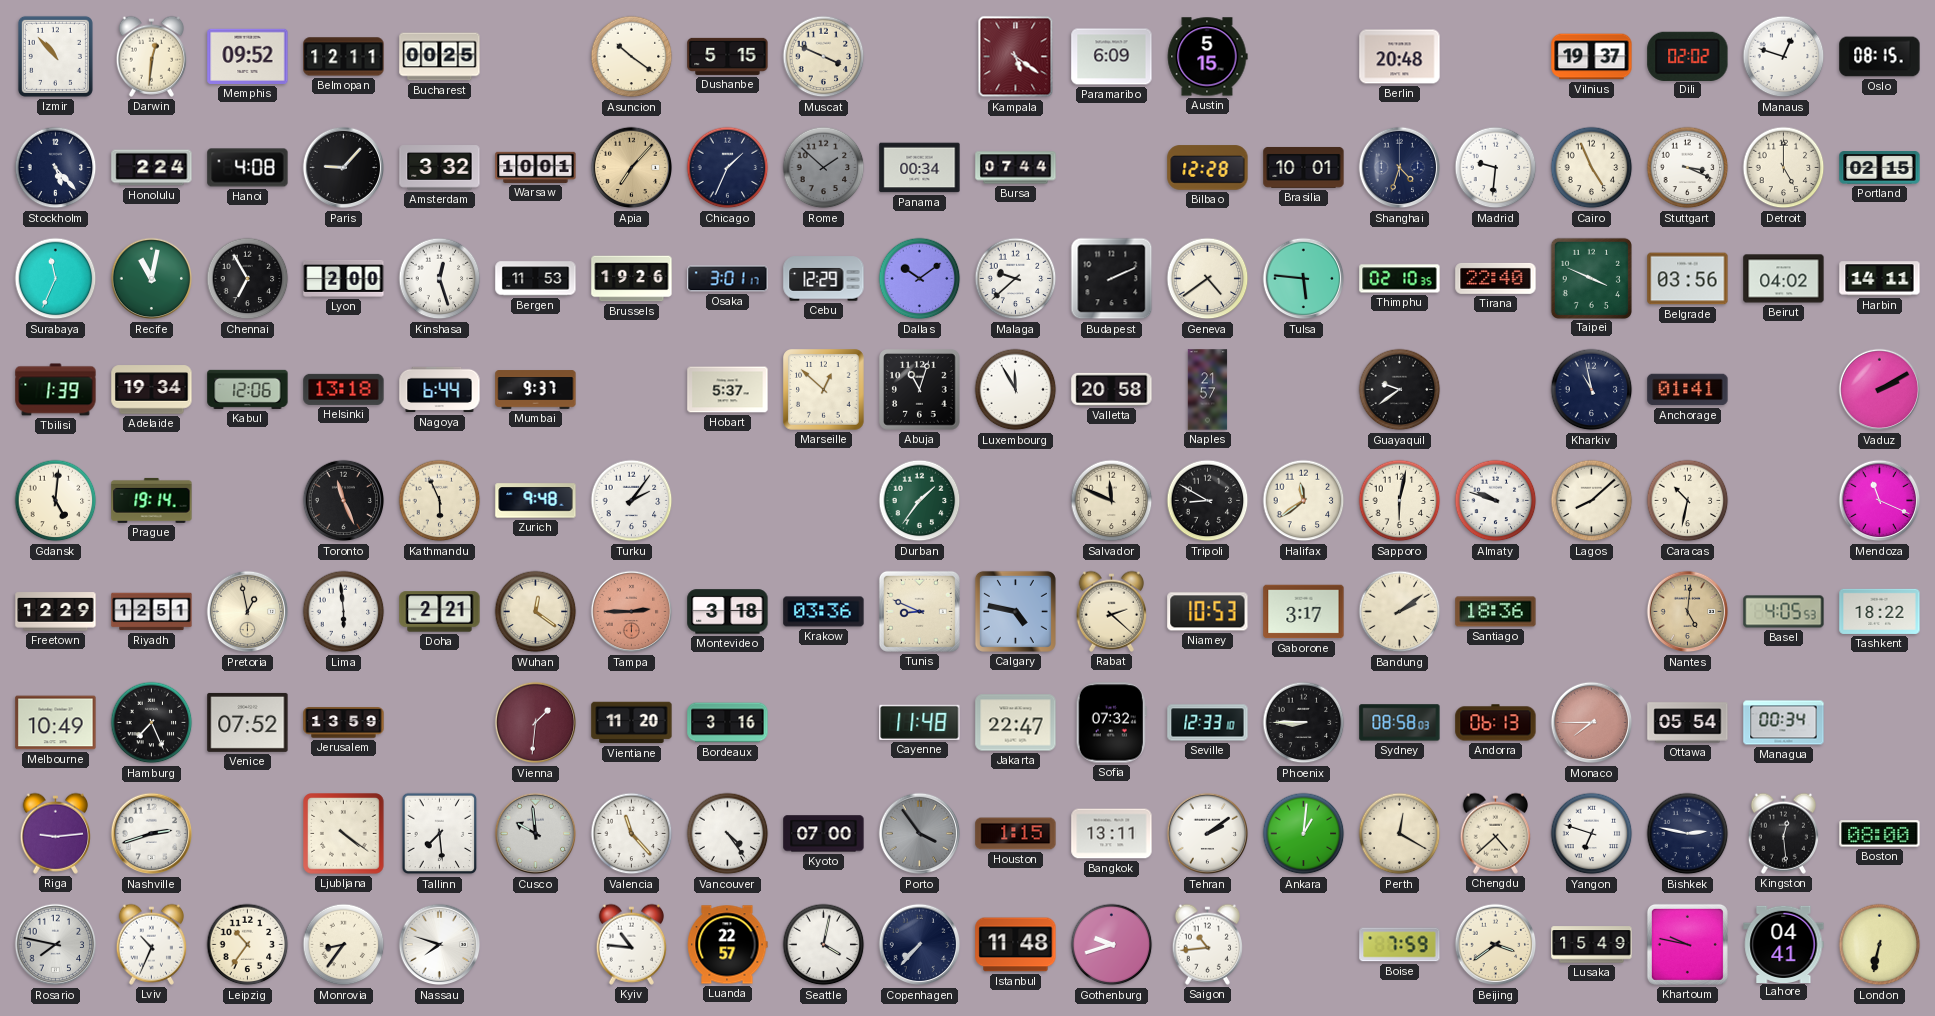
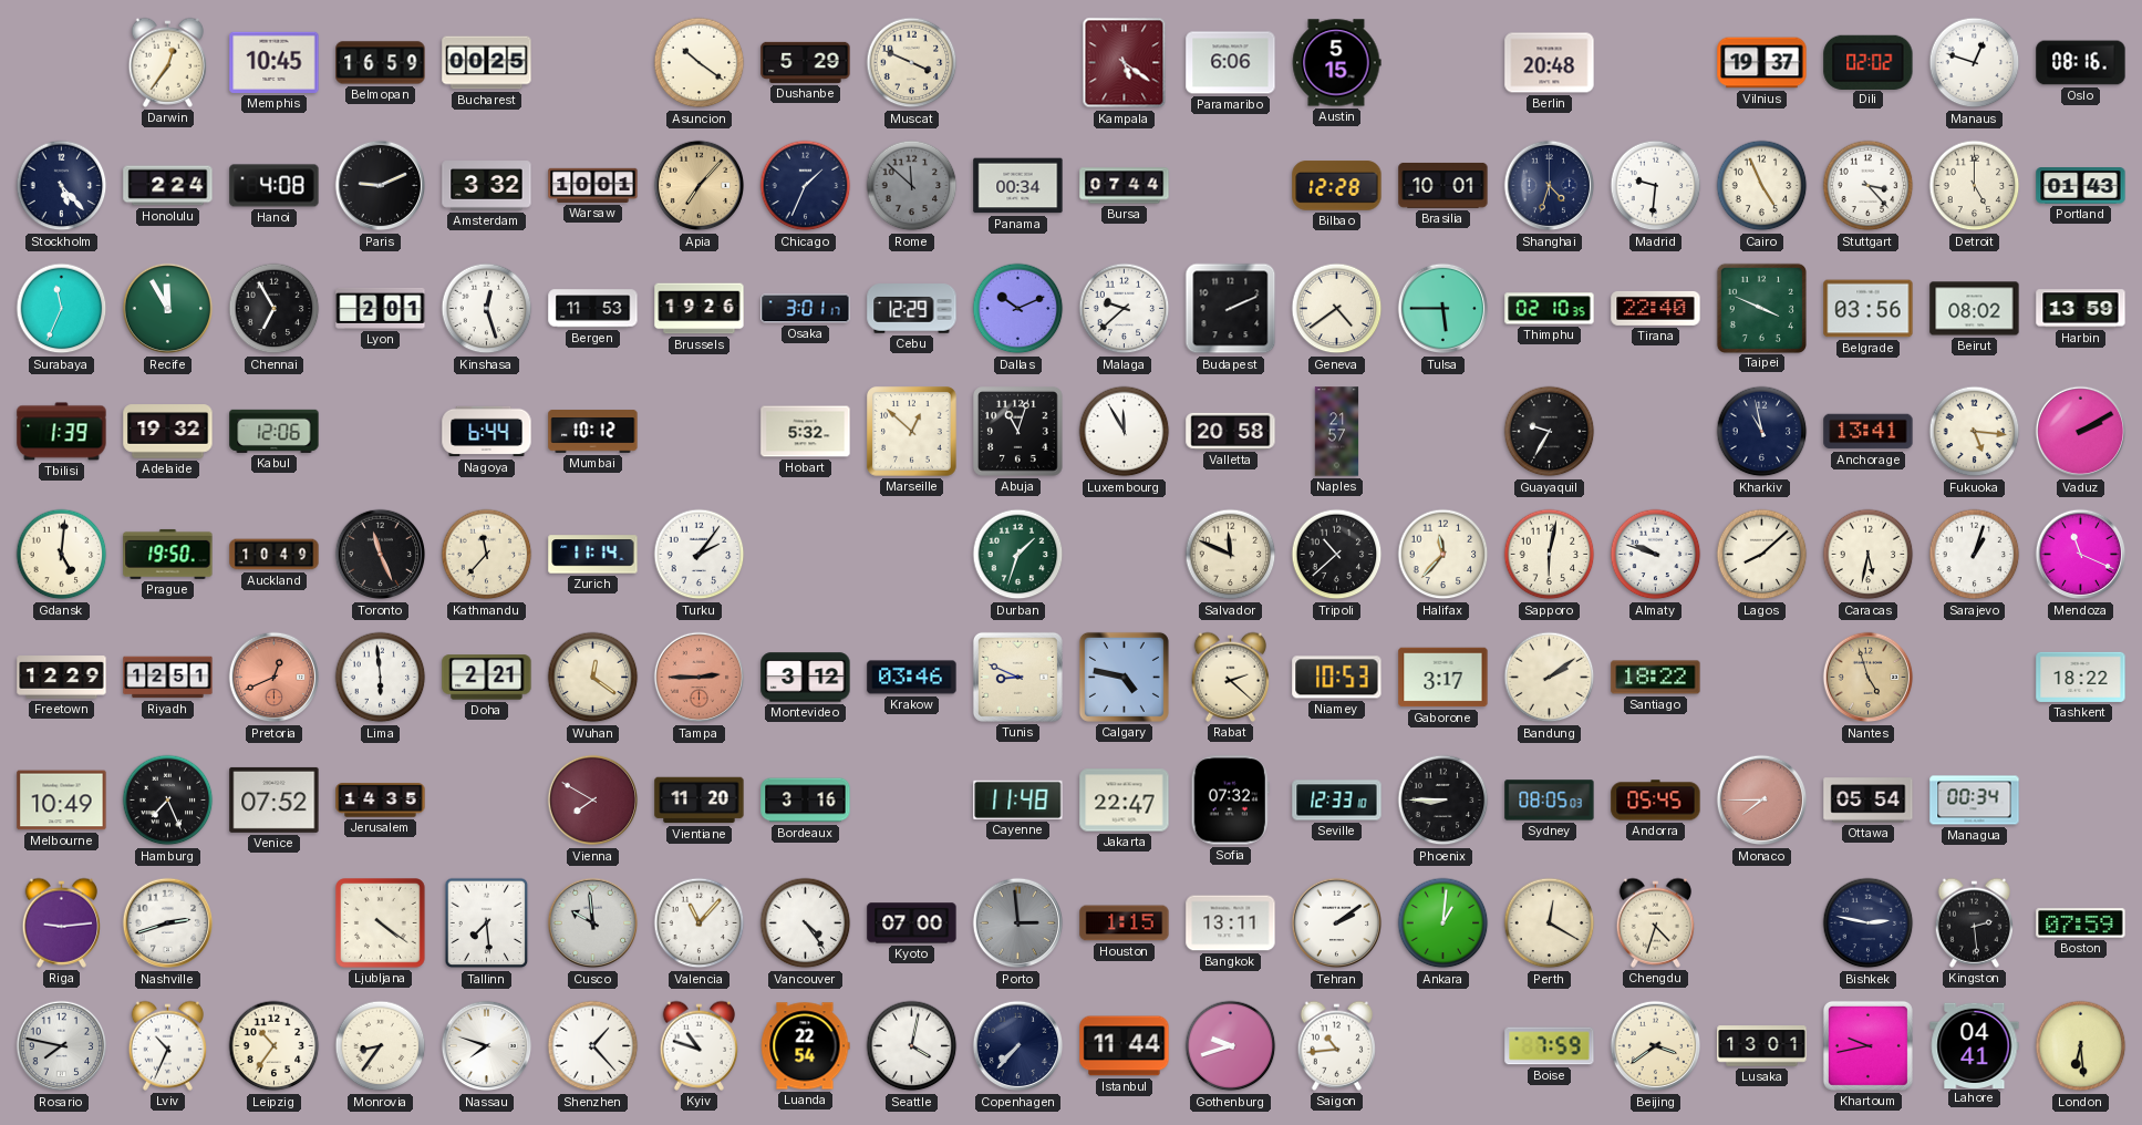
Izmir: 10:53 -> none
Darwin: 12:31 -> 12:36
Memphis: 09:52 -> 10:45
Belmopan: 12:11 -> 16:59
Dushanbe: 5:15 -> 5:29
Paramaribo: 6:09 -> 6:06
Oslo: 08:15 -> 08:16
Paris: 9:07 -> 9:11
Rome: 1:52 -> 11:52
Stuttgart: 3:19 -> 3:23
Portland: 02:15 -> 01:43
Recife: 11:02 -> 11:55
Lyon: 2:00 -> 2:01
Dallas: 10:09 -> 10:11
Tulsa: 5:46 -> 5:45
Beirut: 04:02 -> 08:02
Harbin: 14:11 -> 13:59
Adelaide: 19:34 -> 19:32
Helsinki: 13:18 -> none
Mumbai: 9:37 -> 10:12
Hobart: 5:37 -> 5:32
Guayaquil: 9:39 -> 9:35
Anchorage: 01:41 -> 13:41
Fukuoka: none -> 5:16
Prague: 19:14 -> 19:50
Auckland: none -> 10:49
Kathmandu: 5:56 -> 11:37
Zurich: 9:48 -> 11:14
Durban: 1:36 -> 1:33
Tripoli: 8:50 -> 10:38
Halifax: 11:39 -> 11:37
Caracas: 10:32 -> 5:32
Sarajevo: none -> 1:03
Pretoria: 12:58 -> 12:41
Pretoria dial: cream -> salmon
Montevideo: 3:18 -> 3:12
Krakow: 03:36 -> 03:46
Santiago: 18:36 -> 18:22
Nantes: 5:01 -> 4:57
Basel: 4:05 -> none
Jerusalem: 13:59 -> 14:35
Vienna: 1:31 -> 7:50
Sydney: 08:58 -> 08:05
Andorra: 06:13 -> 05:45
Valencia: 11:23 -> 11:07
Porto: 3:54 -> 2:59
Chengdu: 4:38 -> 4:33
Yangon: 6:48 -> none
Kingston: 12:29 -> 2:29
Boston: 08:00 -> 07:59
Shenzhen: none -> 1:23
Kyiv: 10:46 -> 10:48
Luanda: 22:57 -> 22:54
Istanbul: 11:48 -> 11:44
Lusaka: 15:49 -> 13:01
Khartoum: 9:47 -> 9:43
London: 6:32 -> 6:29
